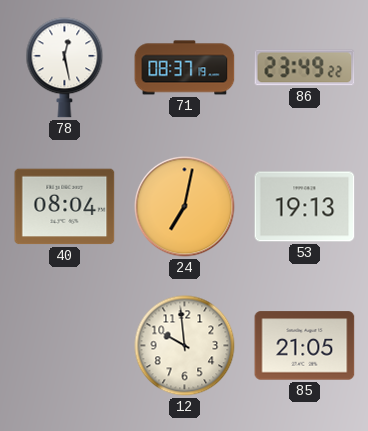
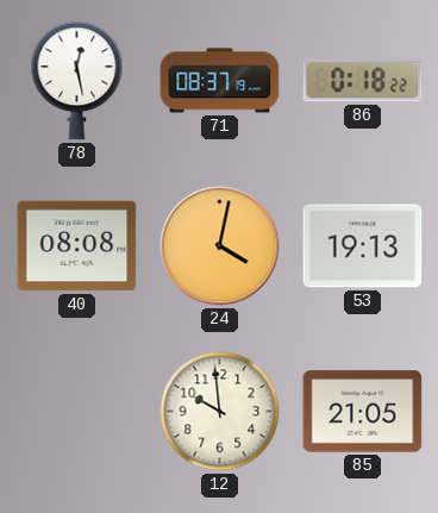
86: 23:49 -> 0:18
40: 08:04 -> 08:08
24: 7:02 -> 4:02
